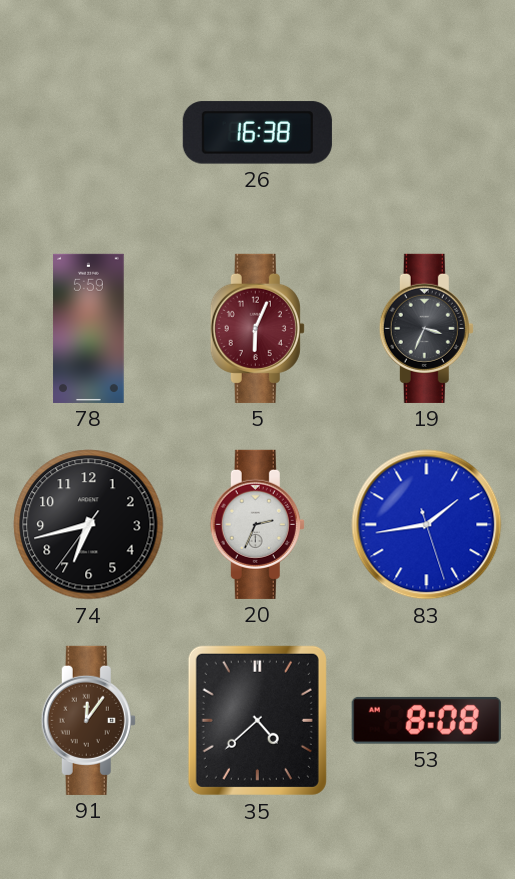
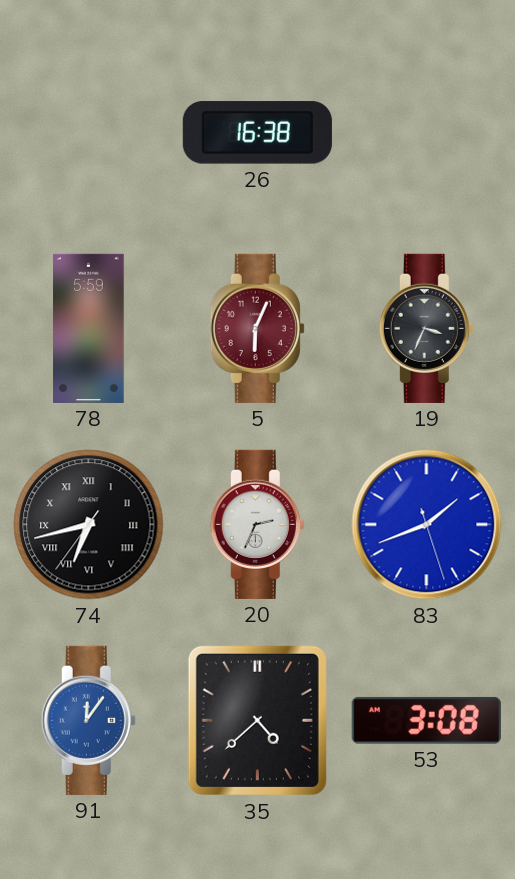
74 numerals: Arabic -> Roman
83: 1:43 -> 1:41
91 dial: brown -> blue
53: 8:08 -> 3:08
